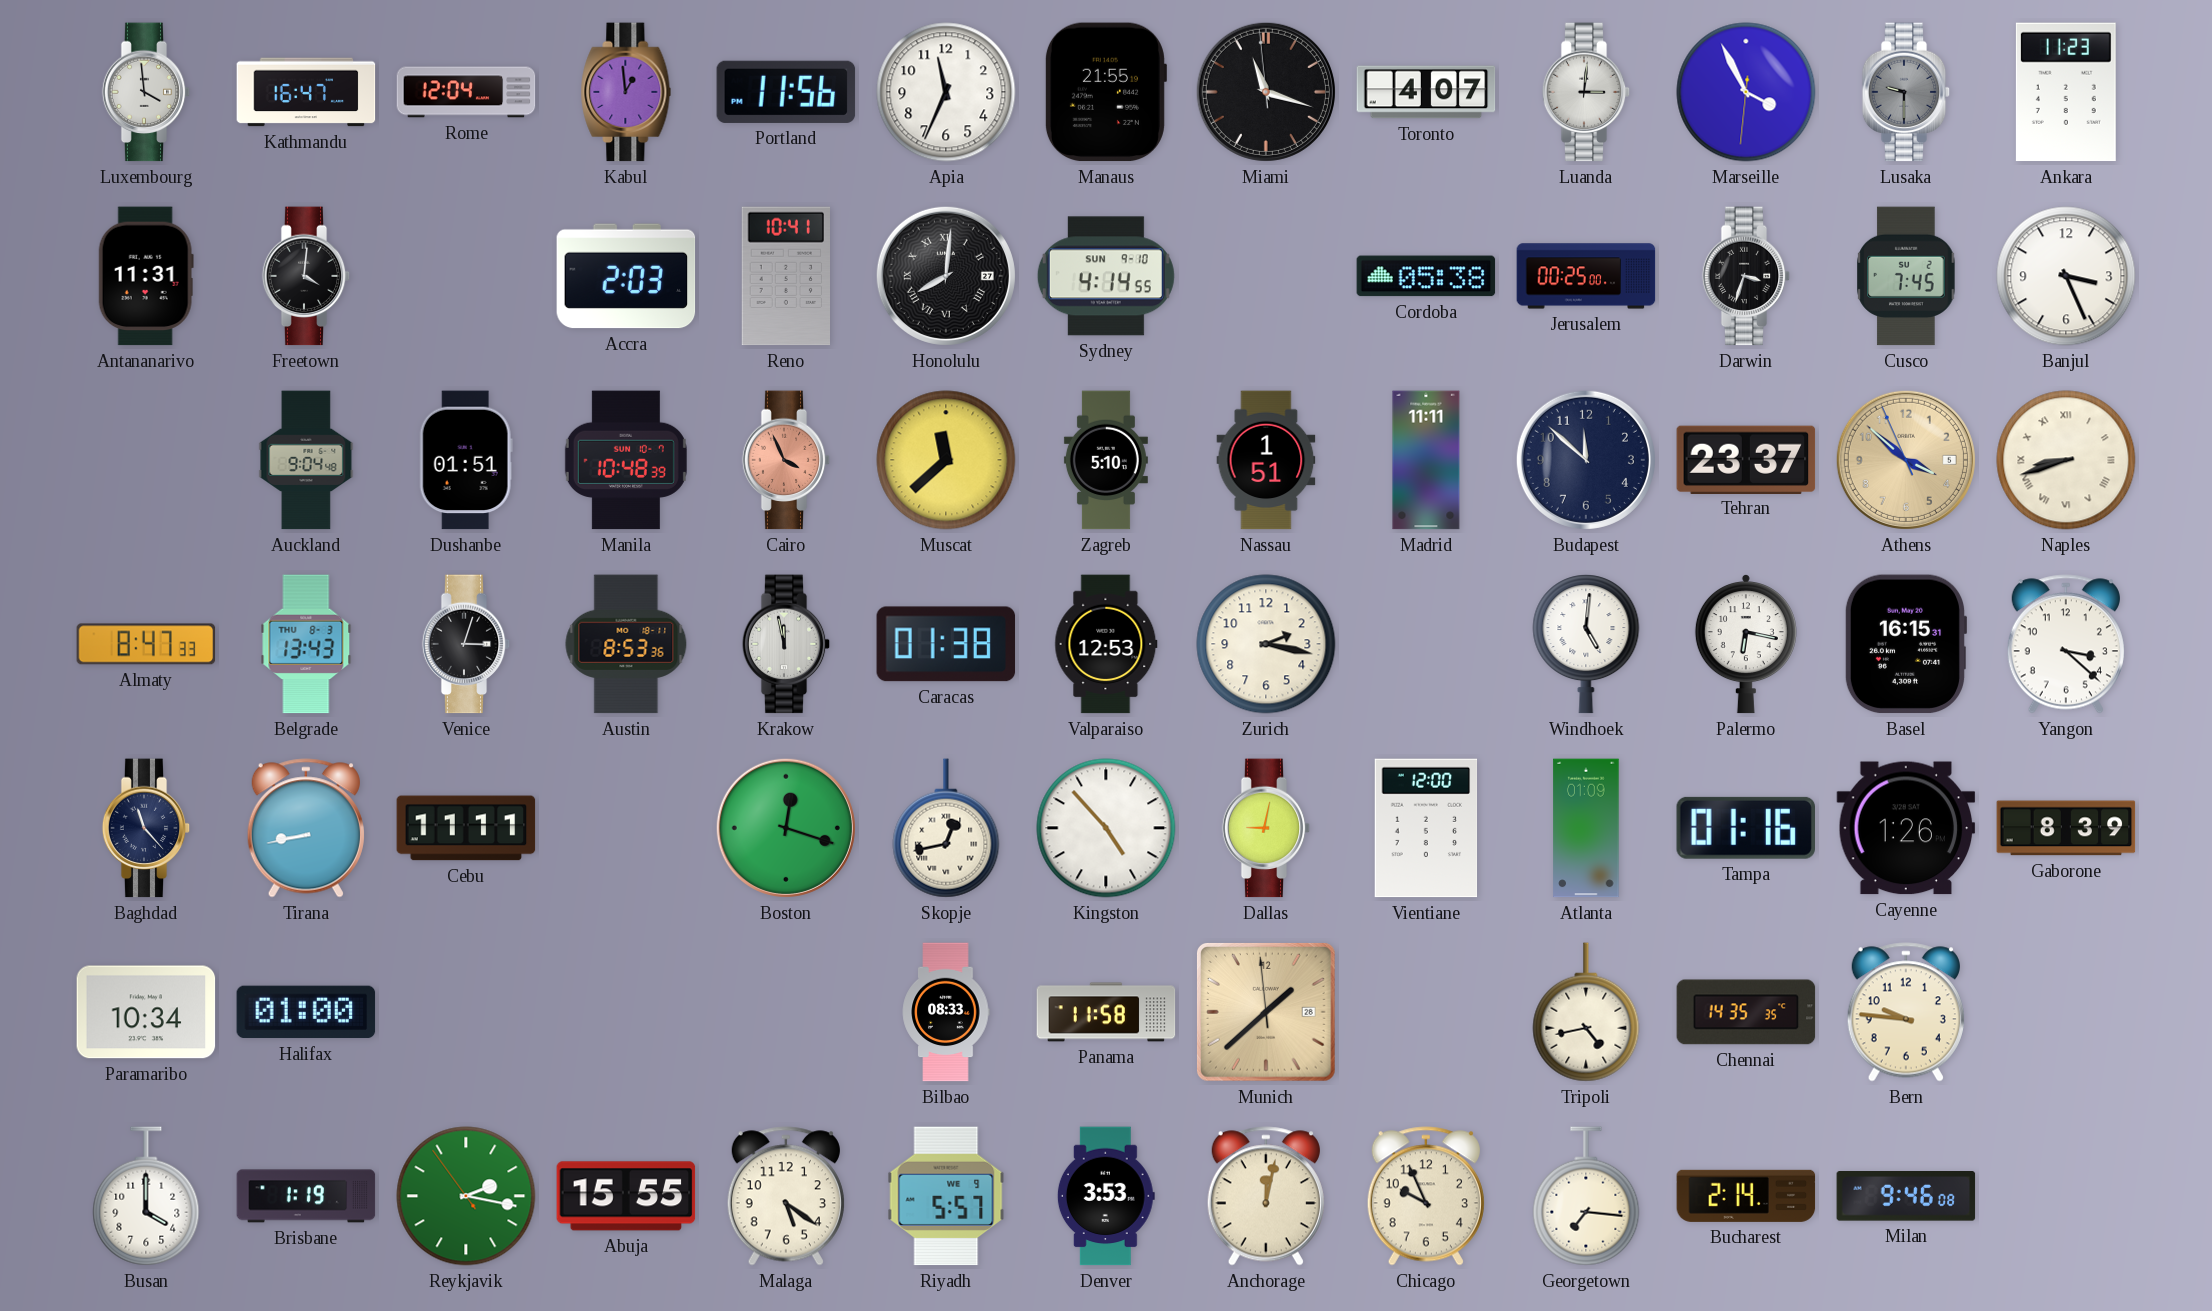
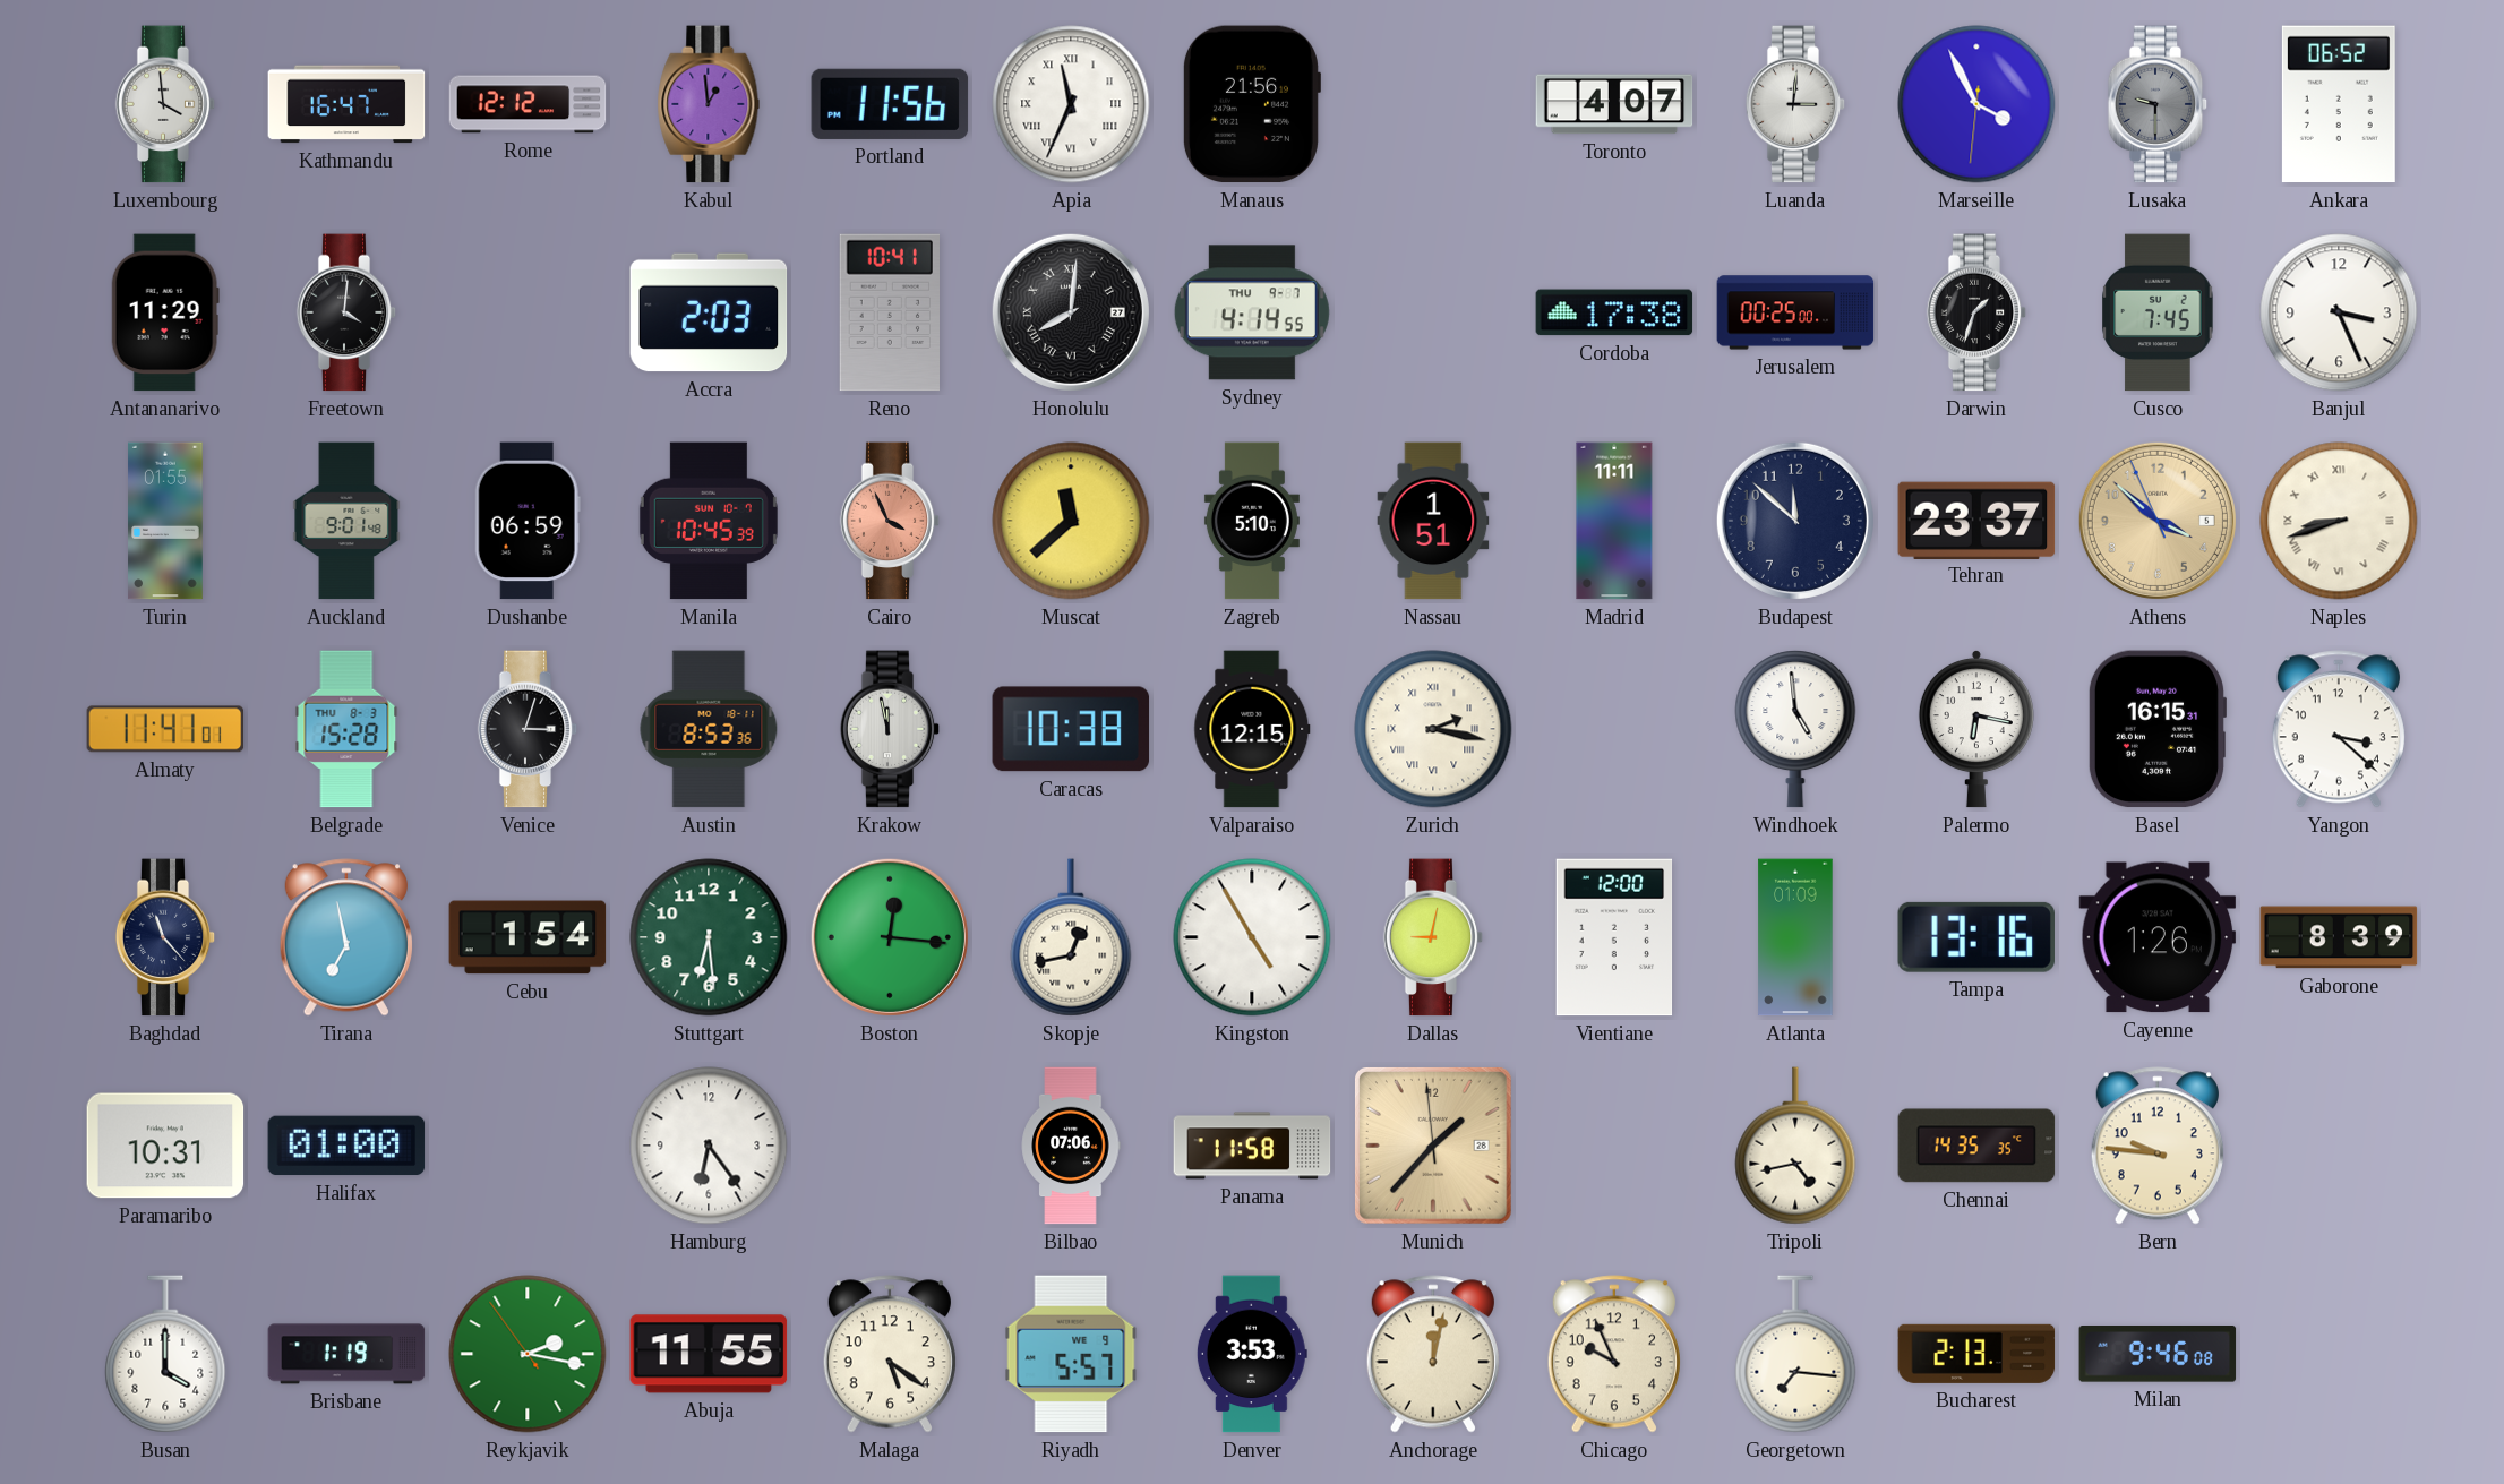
Rome: 12:04 -> 12:12
Apia numerals: Arabic -> Roman
Manaus: 21:55 -> 21:56
Miami: 11:17 -> none
Ankara: 11:23 -> 06:52
Antananarivo: 11:31 -> 11:29
Sydney date: SUN 9-10 -> THU 9-7
Cordoba: 05:38 -> 17:38
Darwin: 3:33 -> 1:33
Turin: none -> 01:55
Auckland: 9:04 -> 9:01
Dushanbe: 01:51 -> 06:59
Manila: 10:48 -> 10:45
Almaty: 8:47 -> 11:41
Belgrade: 13:43 -> 15:28
Caracas: 01:38 -> 10:38
Valparaiso: 12:53 -> 12:15
Zurich numerals: Arabic -> Roman
Windhoek: 5:01 -> 4:59
Tirana: 8:43 -> 6:58
Cebu: 11:11 -> 1:54
Stuttgart: none -> 6:29
Boston: 12:18 -> 12:16
Kingston: 4:53 -> 4:55
Tampa: 01:16 -> 13:16
Paramaribo: 10:34 -> 10:31
Hamburg: none -> 6:24
Bilbao: 08:33 -> 07:06
Munich: 1:37 -> 1:36
Abuja: 15:55 -> 11:55
Bucharest: 2:14 -> 2:13
